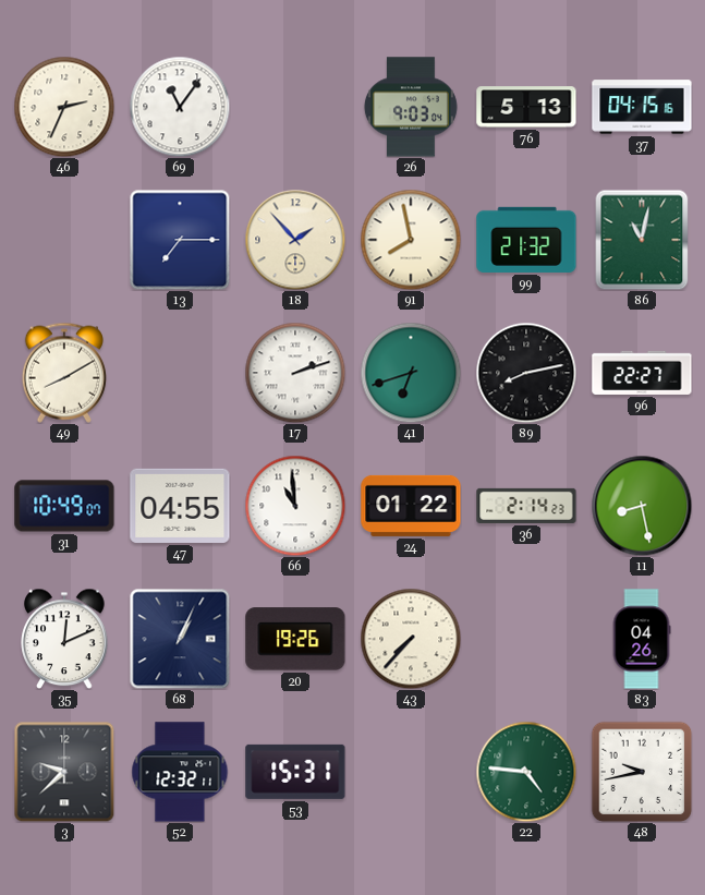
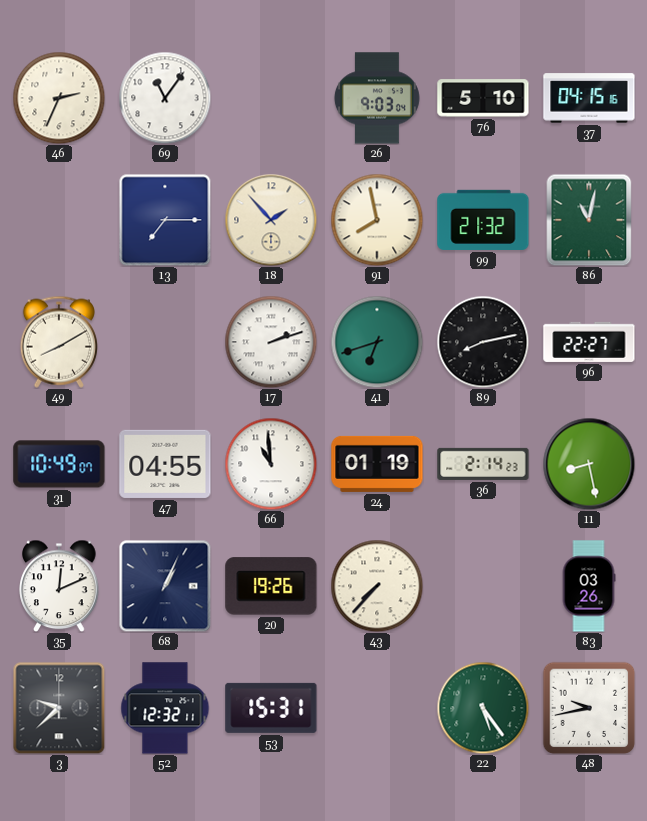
76: 5:13 -> 5:10
24: 01:22 -> 01:19
83: 04:26 -> 03:26
22: 4:46 -> 5:24
